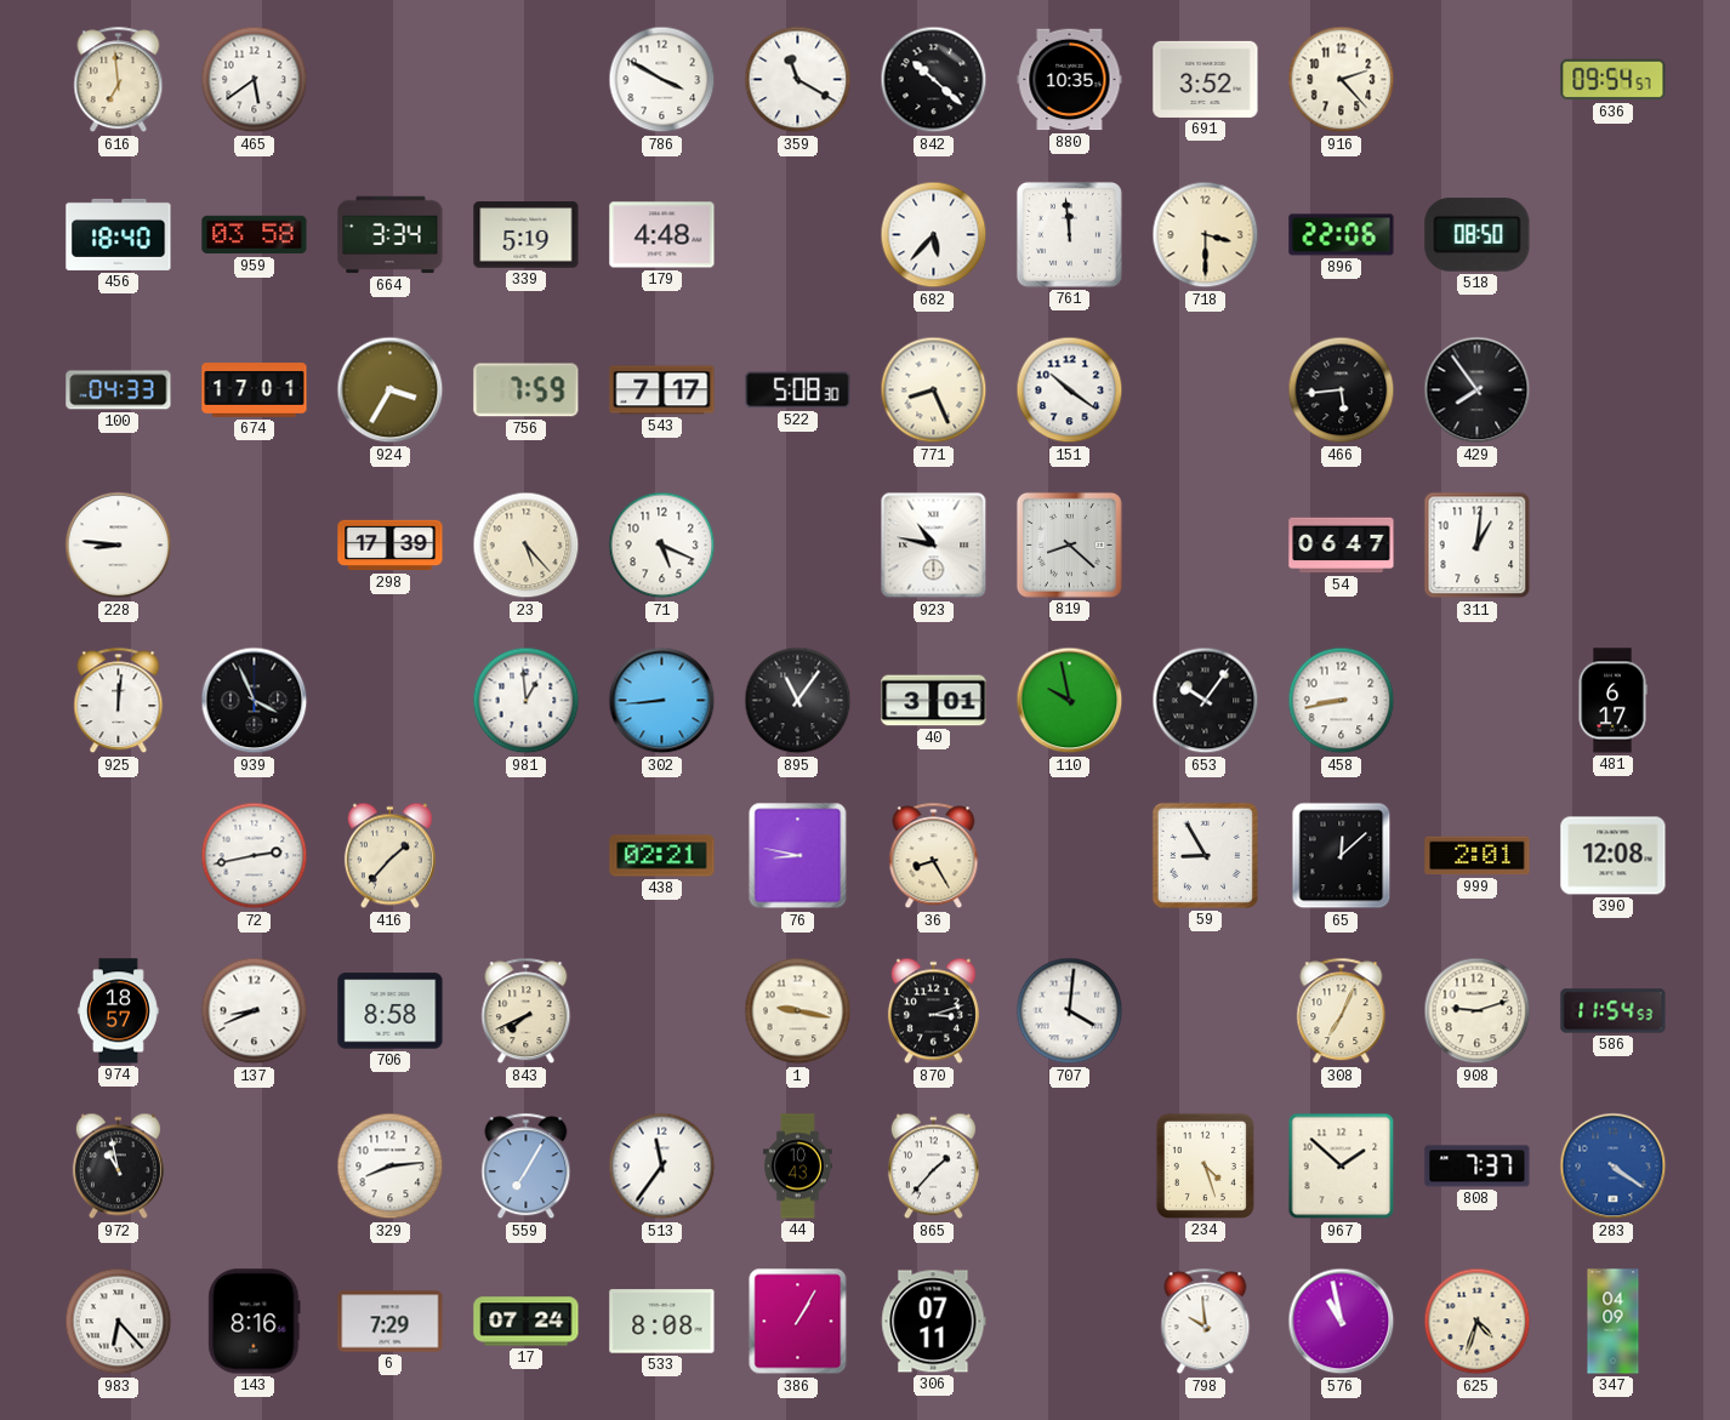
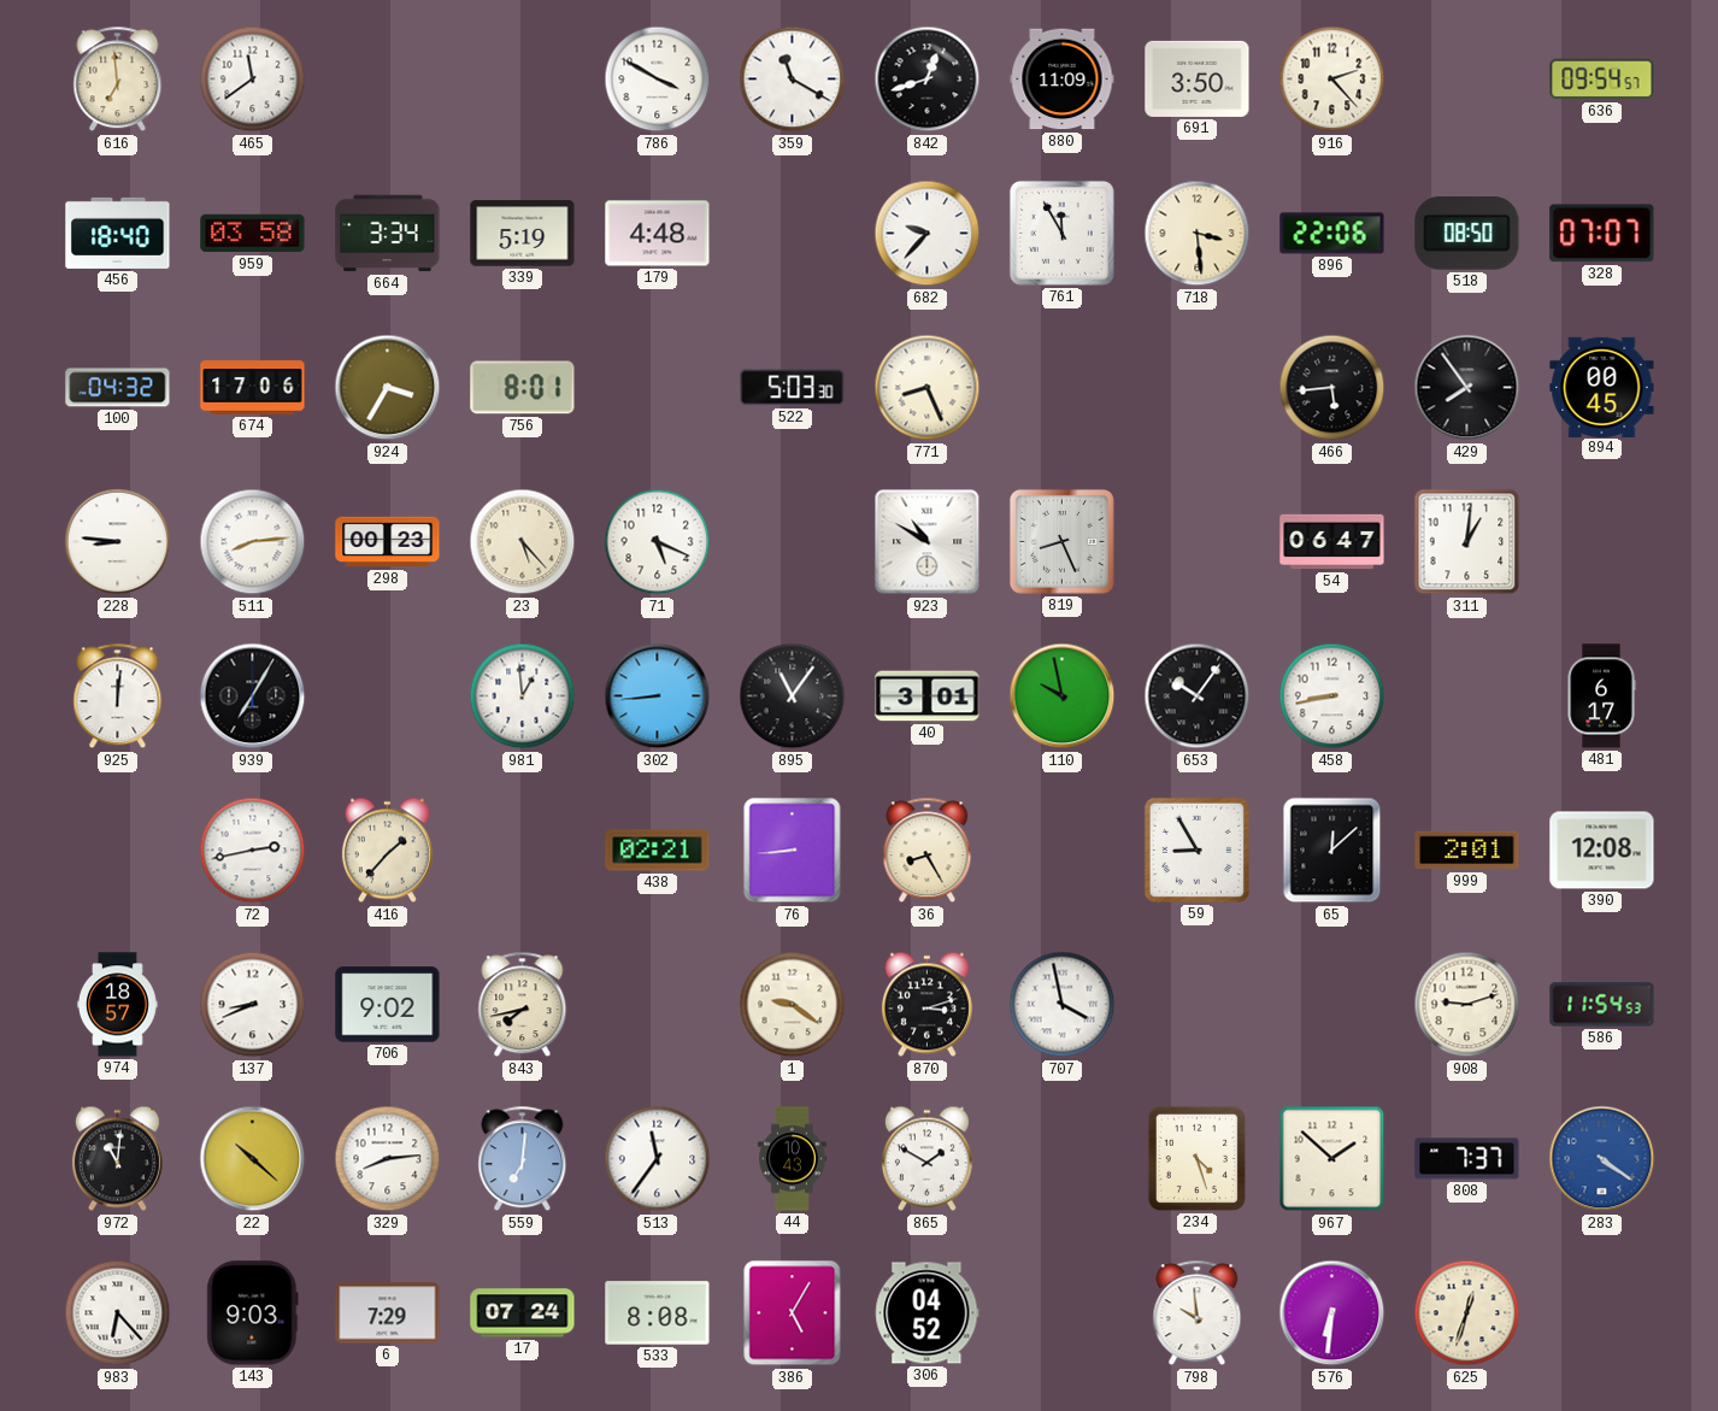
465: 5:39 -> 11:39
842: 10:22 -> 12:42
880: 10:35 -> 11:09
691: 3:52 -> 3:50
682: 5:37 -> 9:37
761: 11:59 -> 11:55
718: 3:30 -> 3:29
328: none -> 07:07
100: 04:33 -> 04:32
674: 17:01 -> 17:06
756: 7:59 -> 8:01
543: 7:17 -> none
522: 5:08 -> 5:03
151: 10:21 -> none
894: none -> 00:45
511: none -> 8:14
298: 17:39 -> 00:23
923: 10:47 -> 10:50
819: 8:22 -> 8:26
939: 3:56 -> 7:05
76: 8:47 -> 8:44
706: 8:58 -> 9:02
843: 7:41 -> 7:43
1: 9:17 -> 9:21
707: 4:01 -> 3:58
308: 7:04 -> none
972: 10:58 -> 11:01
22: none -> 10:22
559: 7:05 -> 7:01
865: 1:37 -> 1:50
143: 8:16 -> 9:03
386: 1:05 -> 5:05
306: 07:11 -> 04:52
576: 10:58 -> 6:31
625: 4:33 -> 12:33
347: 04:09 -> none
